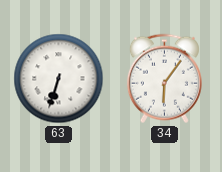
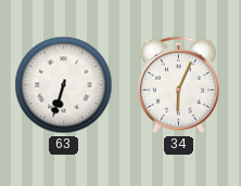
34: 6:06 -> 6:04
